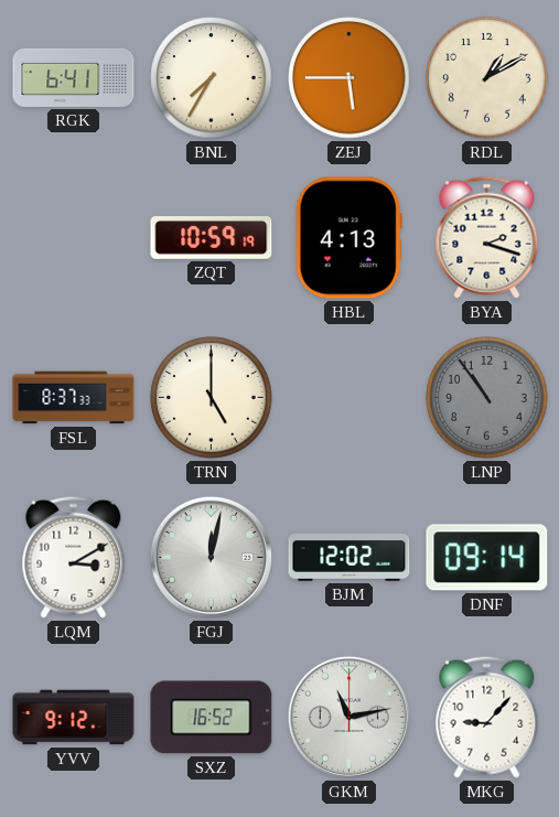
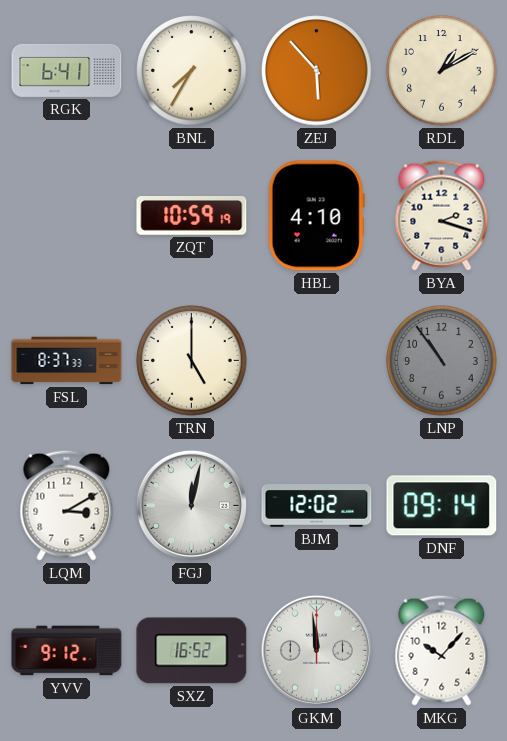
ZEJ: 5:45 -> 5:53
HBL: 4:13 -> 4:10
GKM: 11:13 -> 11:59
MKG: 9:07 -> 10:07
